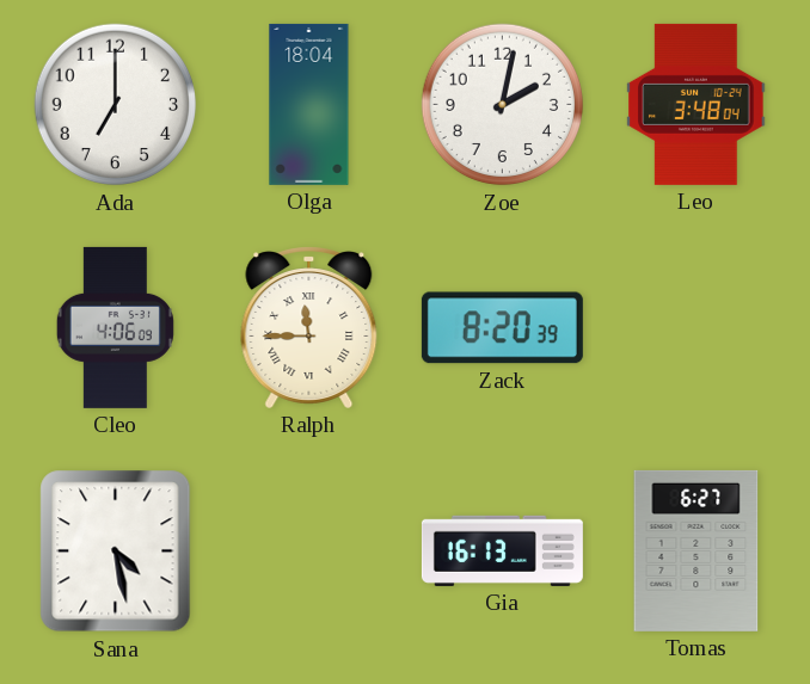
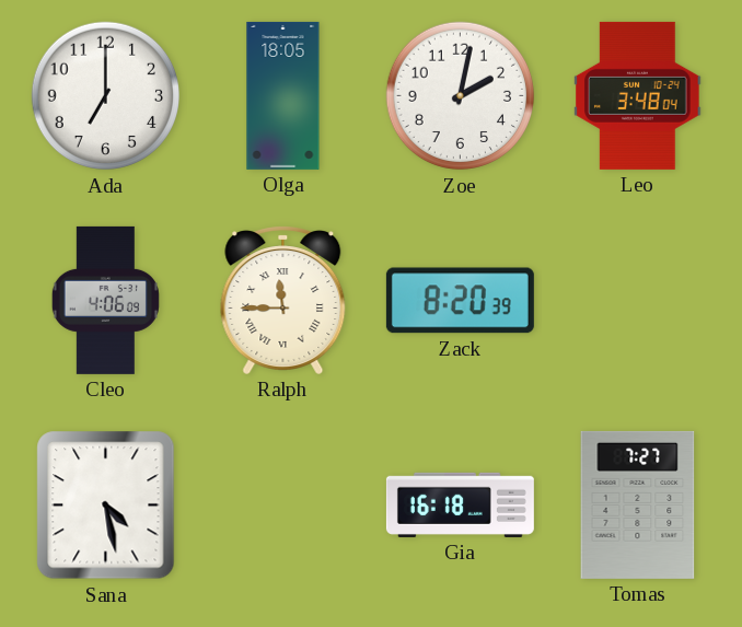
Olga: 18:04 -> 18:05
Gia: 16:13 -> 16:18
Tomas: 6:27 -> 7:27
